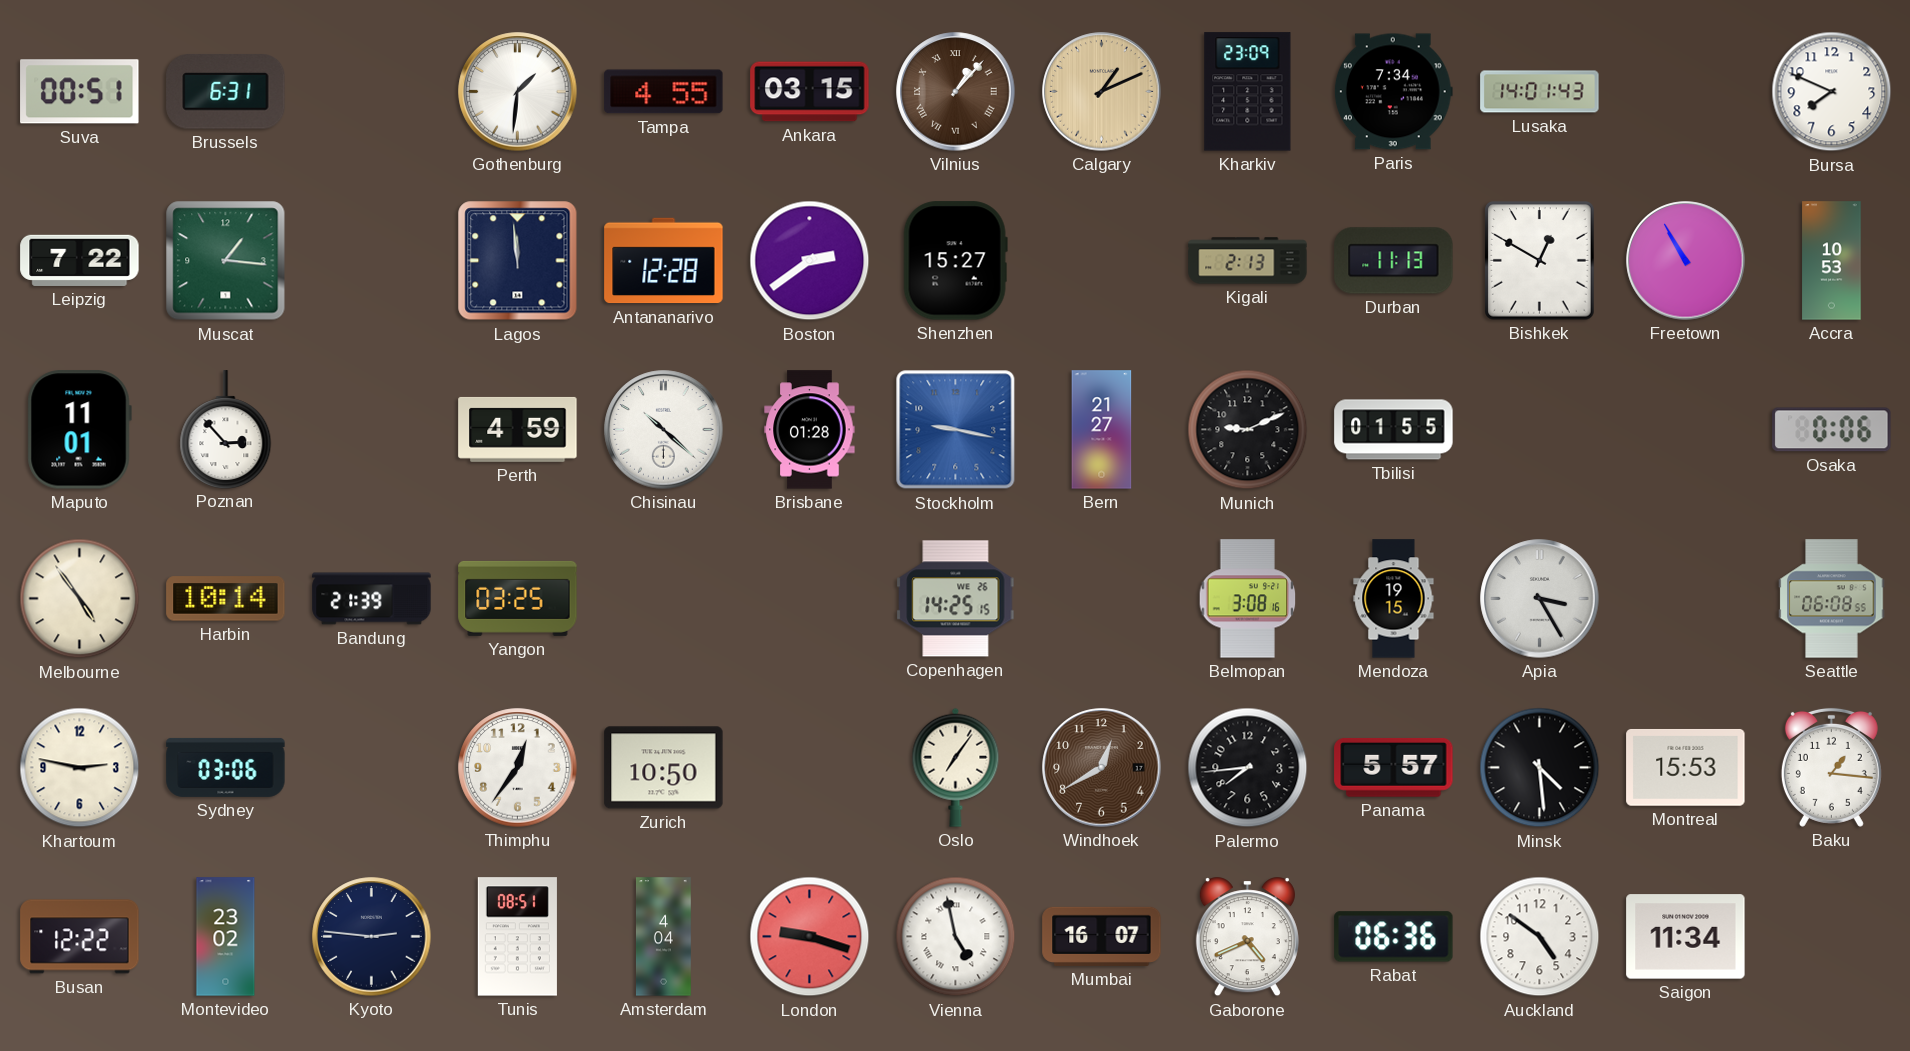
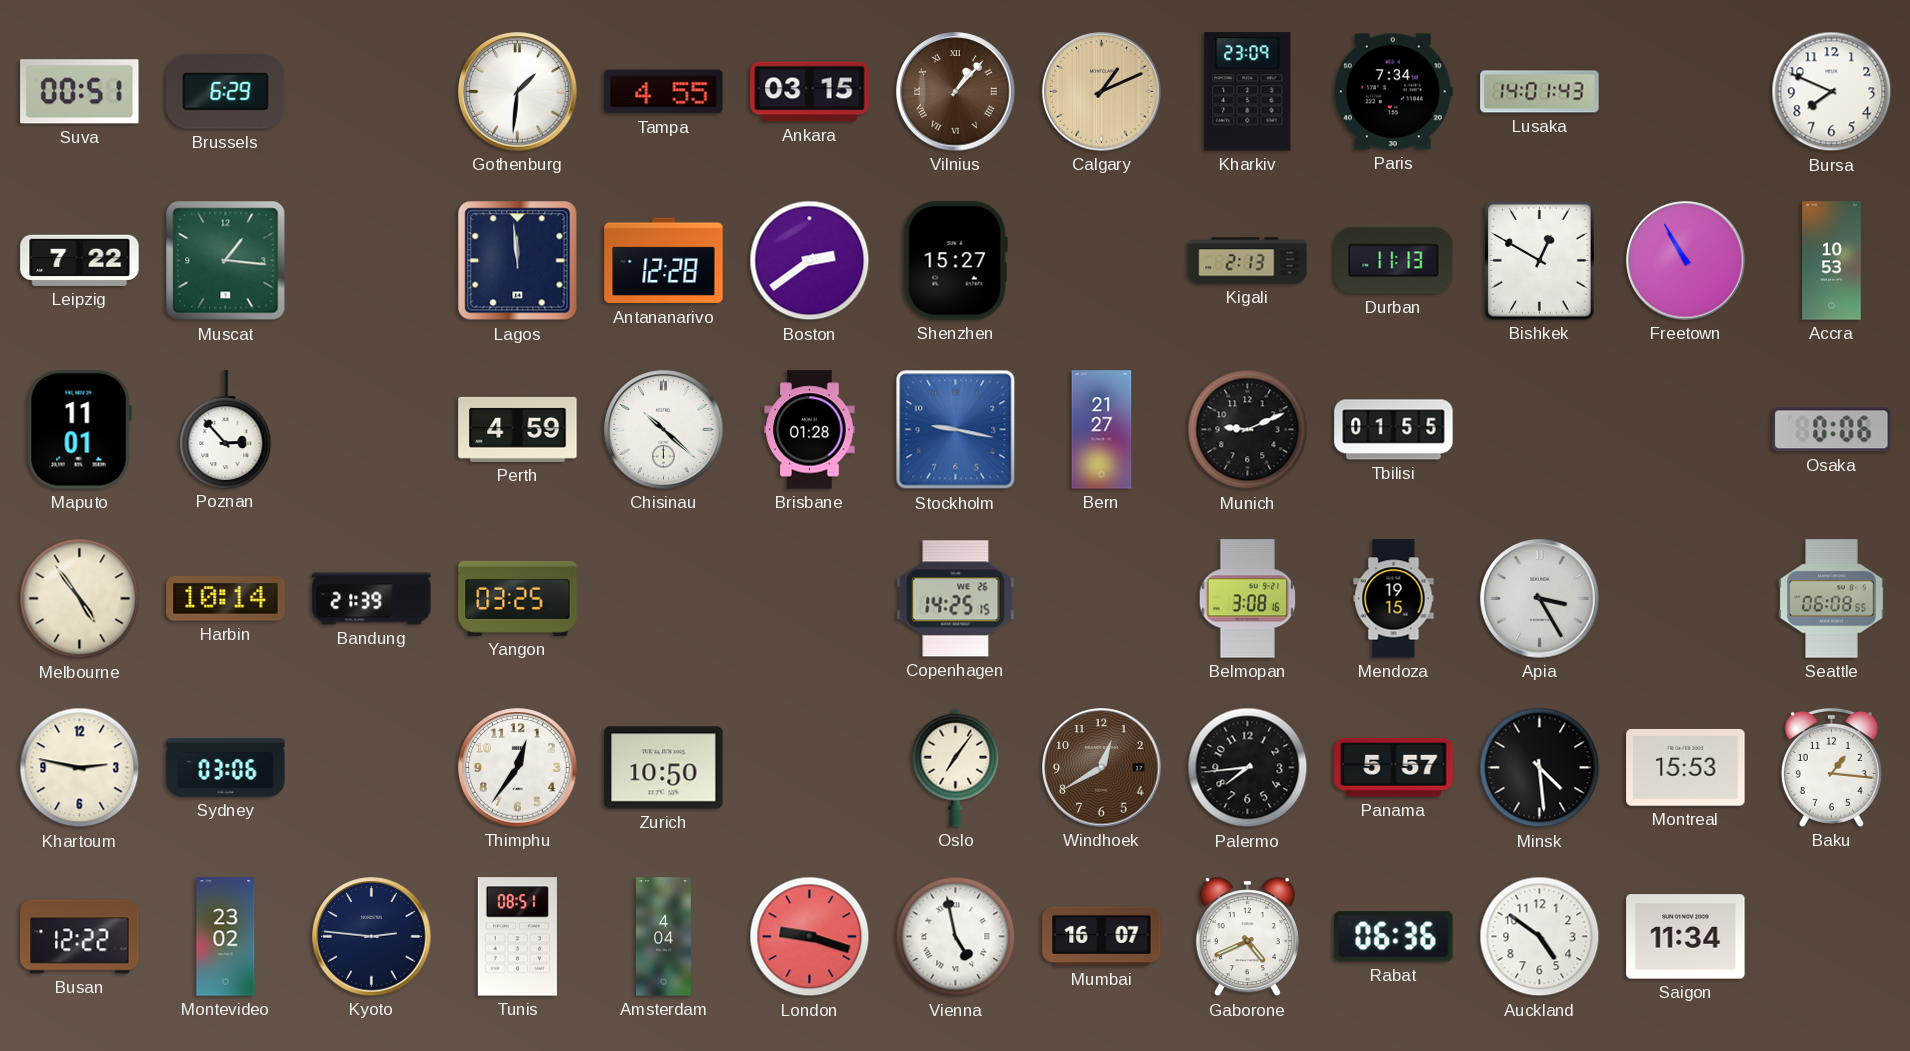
Brussels: 6:31 -> 6:29
